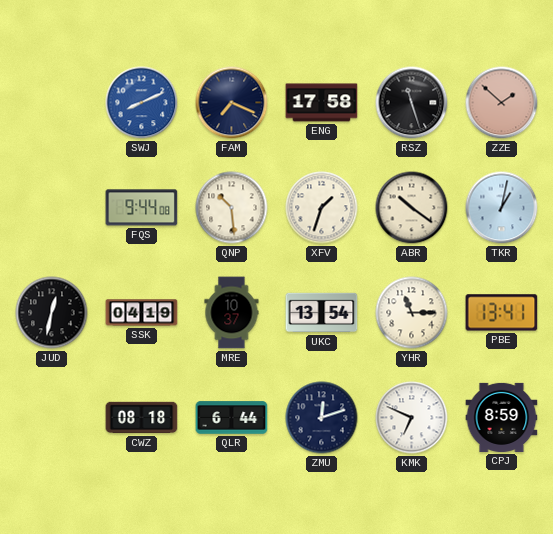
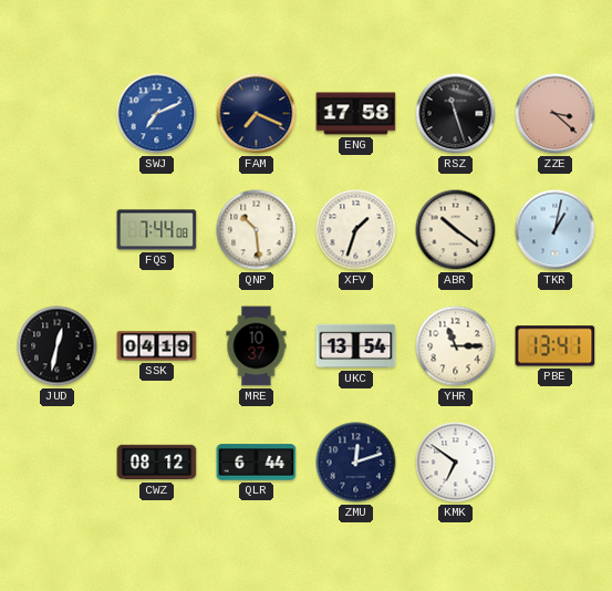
SWJ: 8:11 -> 7:11
ZZE: 1:52 -> 3:22
FQS: 9:44 -> 7:44
CWZ: 08:18 -> 08:12
KMK: 6:49 -> 6:51
CPJ: 8:59 -> none
